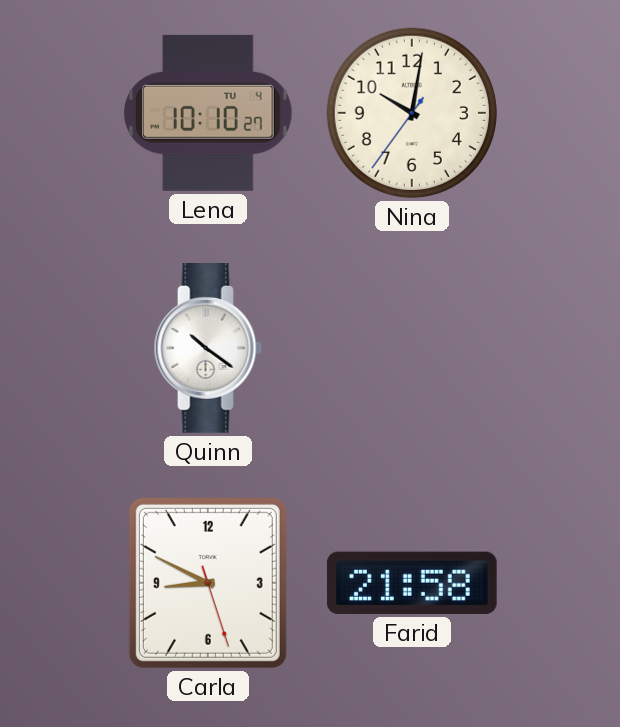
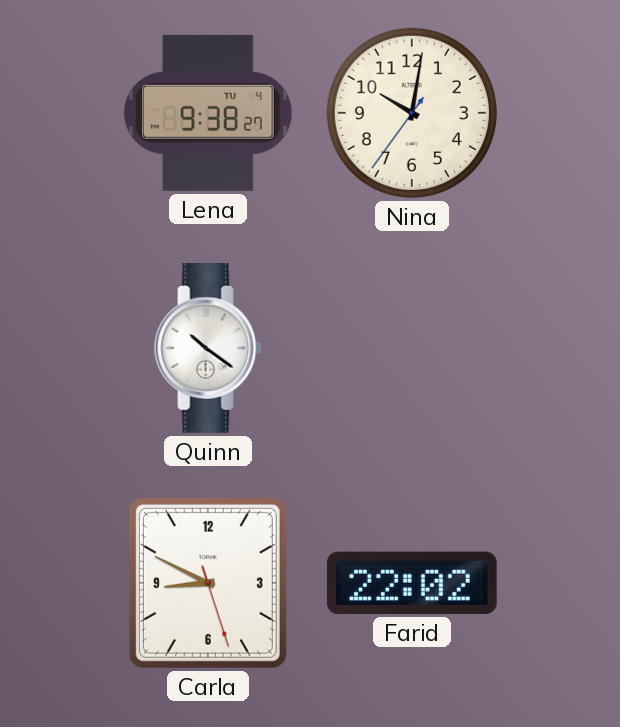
Lena: 10:10 -> 9:38
Farid: 21:58 -> 22:02
